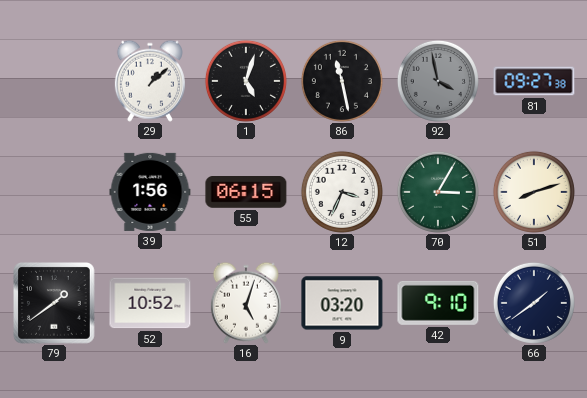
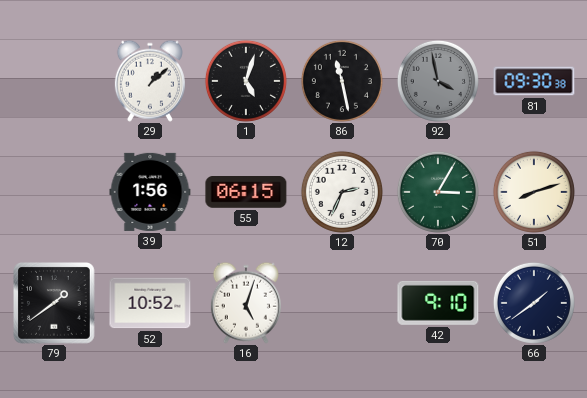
81: 09:27 -> 09:30
12: 3:34 -> 2:34
9: 03:20 -> none
